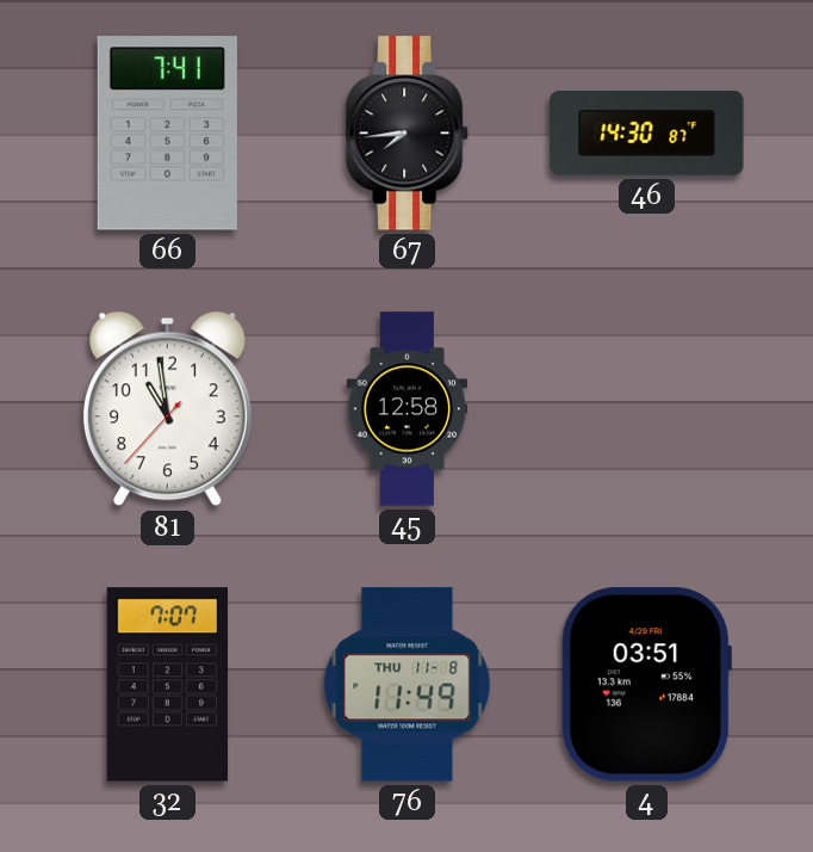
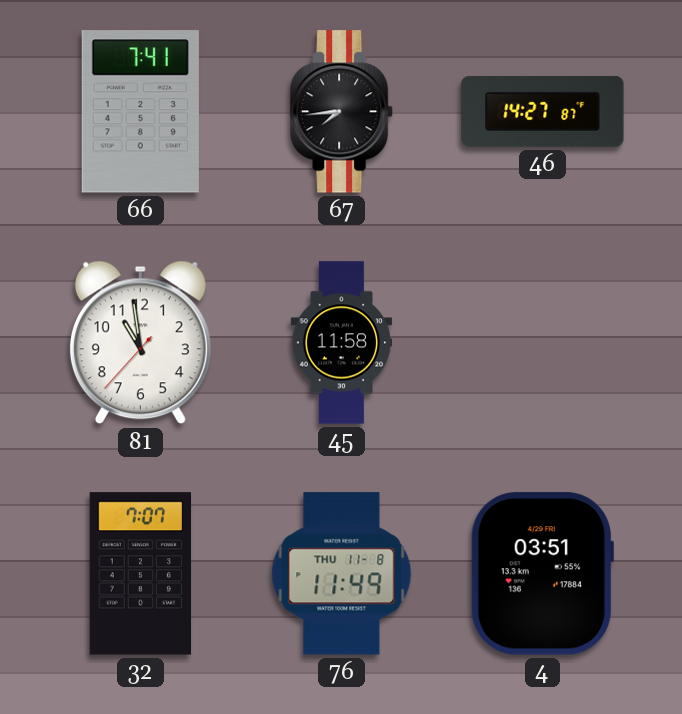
46: 14:30 -> 14:27
45: 12:58 -> 11:58
